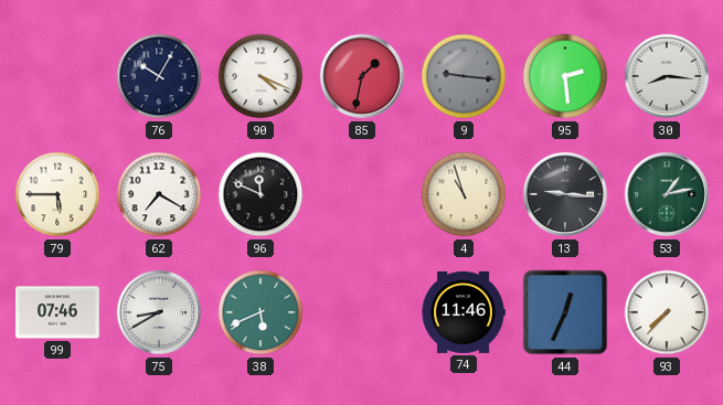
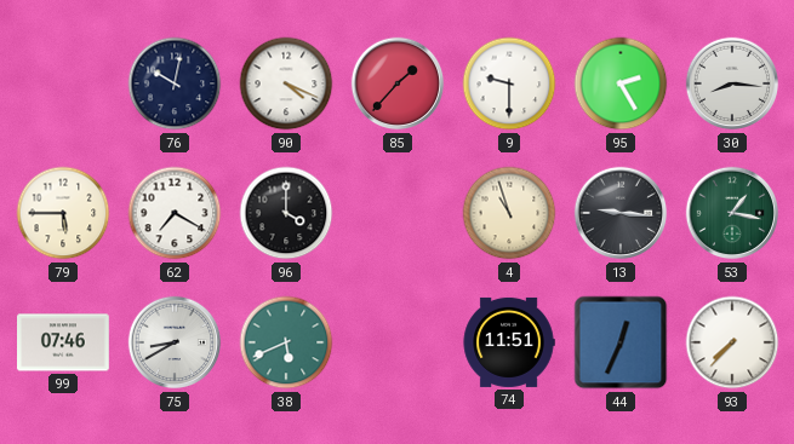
76: 10:05 -> 10:02
85: 1:32 -> 1:37
9: 9:16 -> 9:30
9 dial: grey -> white
95: 2:29 -> 2:25
96: 11:49 -> 4:00
53: 1:13 -> 1:17
74: 11:46 -> 11:51
